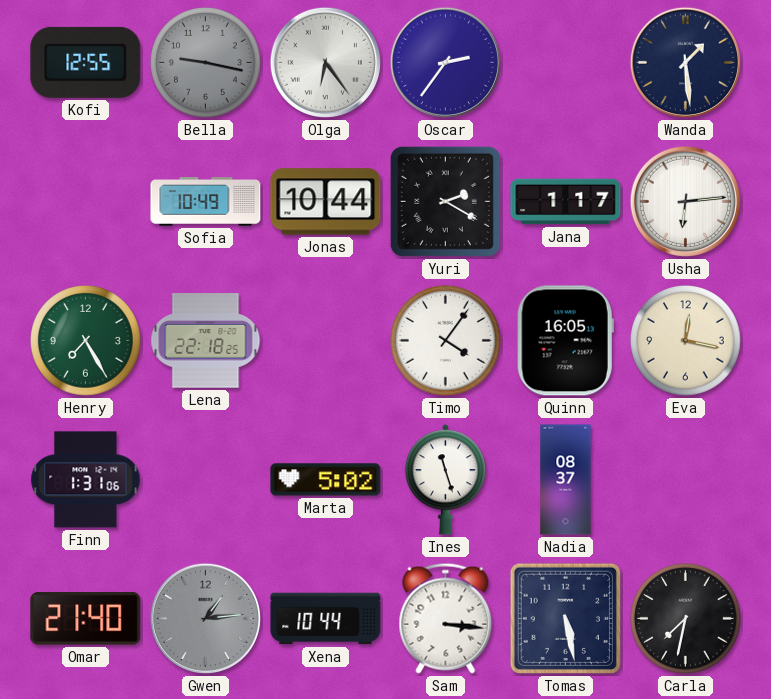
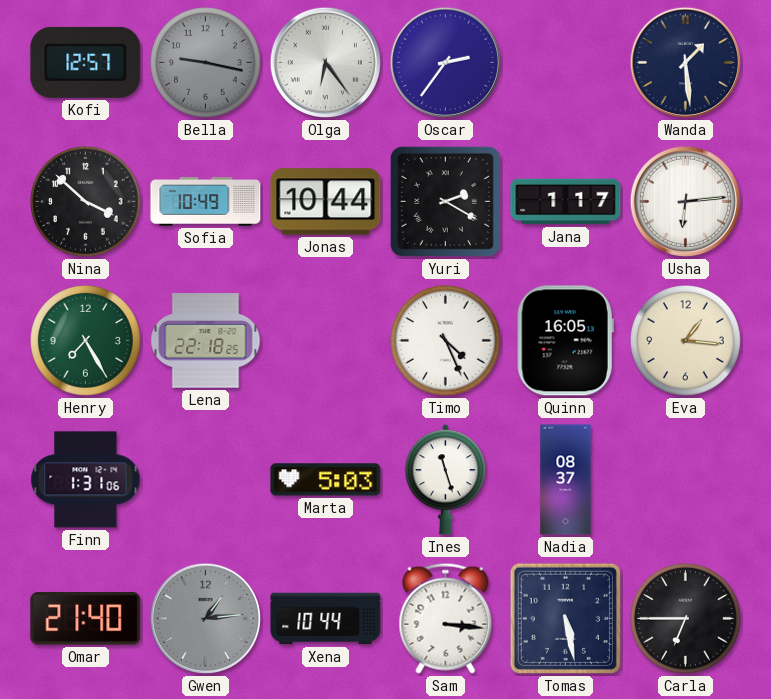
Kofi: 12:55 -> 12:57
Nina: none -> 3:52
Timo: 4:06 -> 4:26
Eva: 12:17 -> 1:16
Marta: 5:02 -> 5:03
Carla: 7:32 -> 6:45
